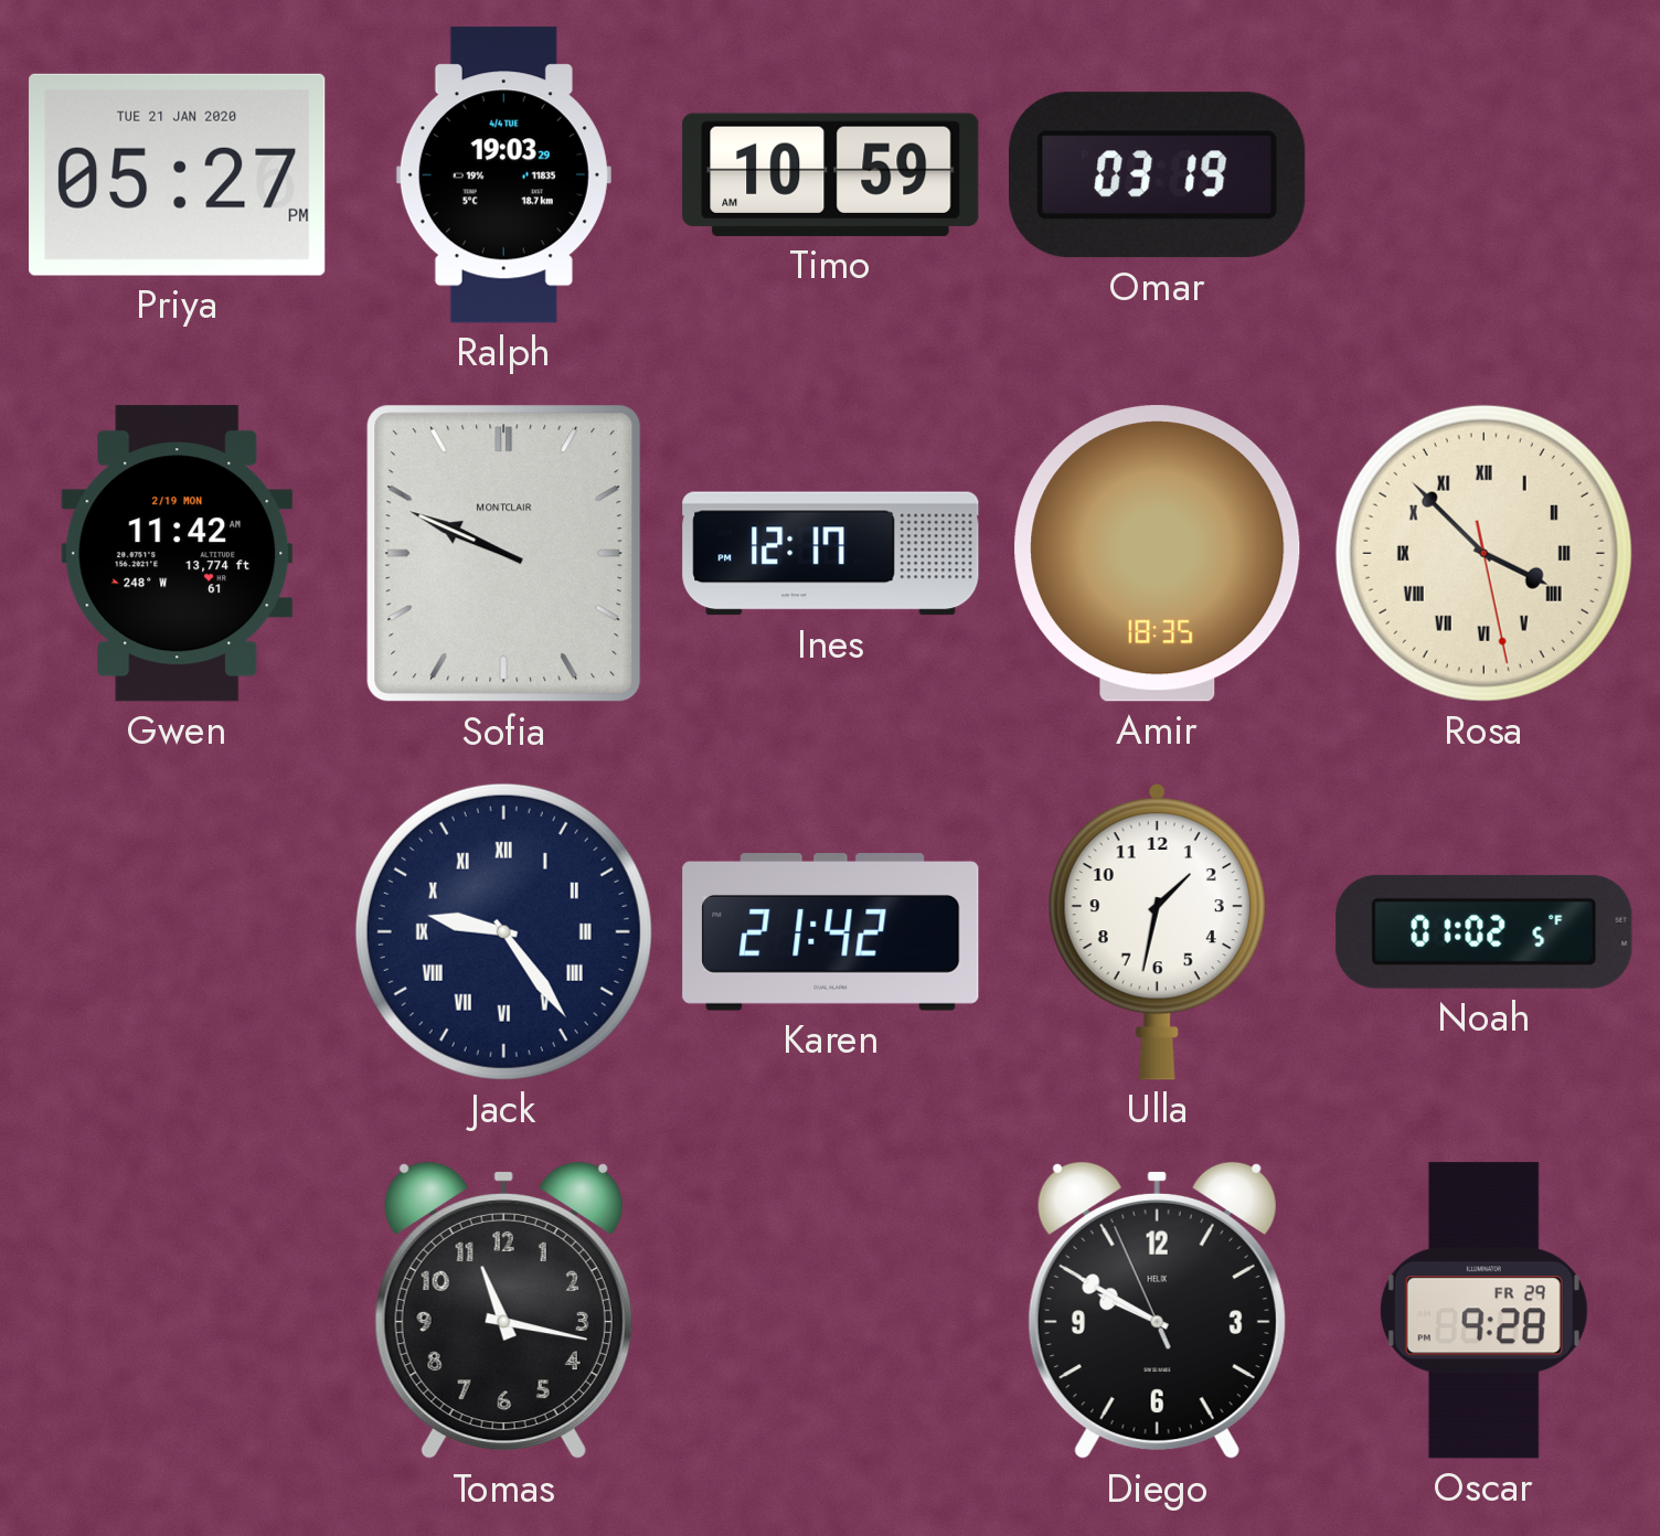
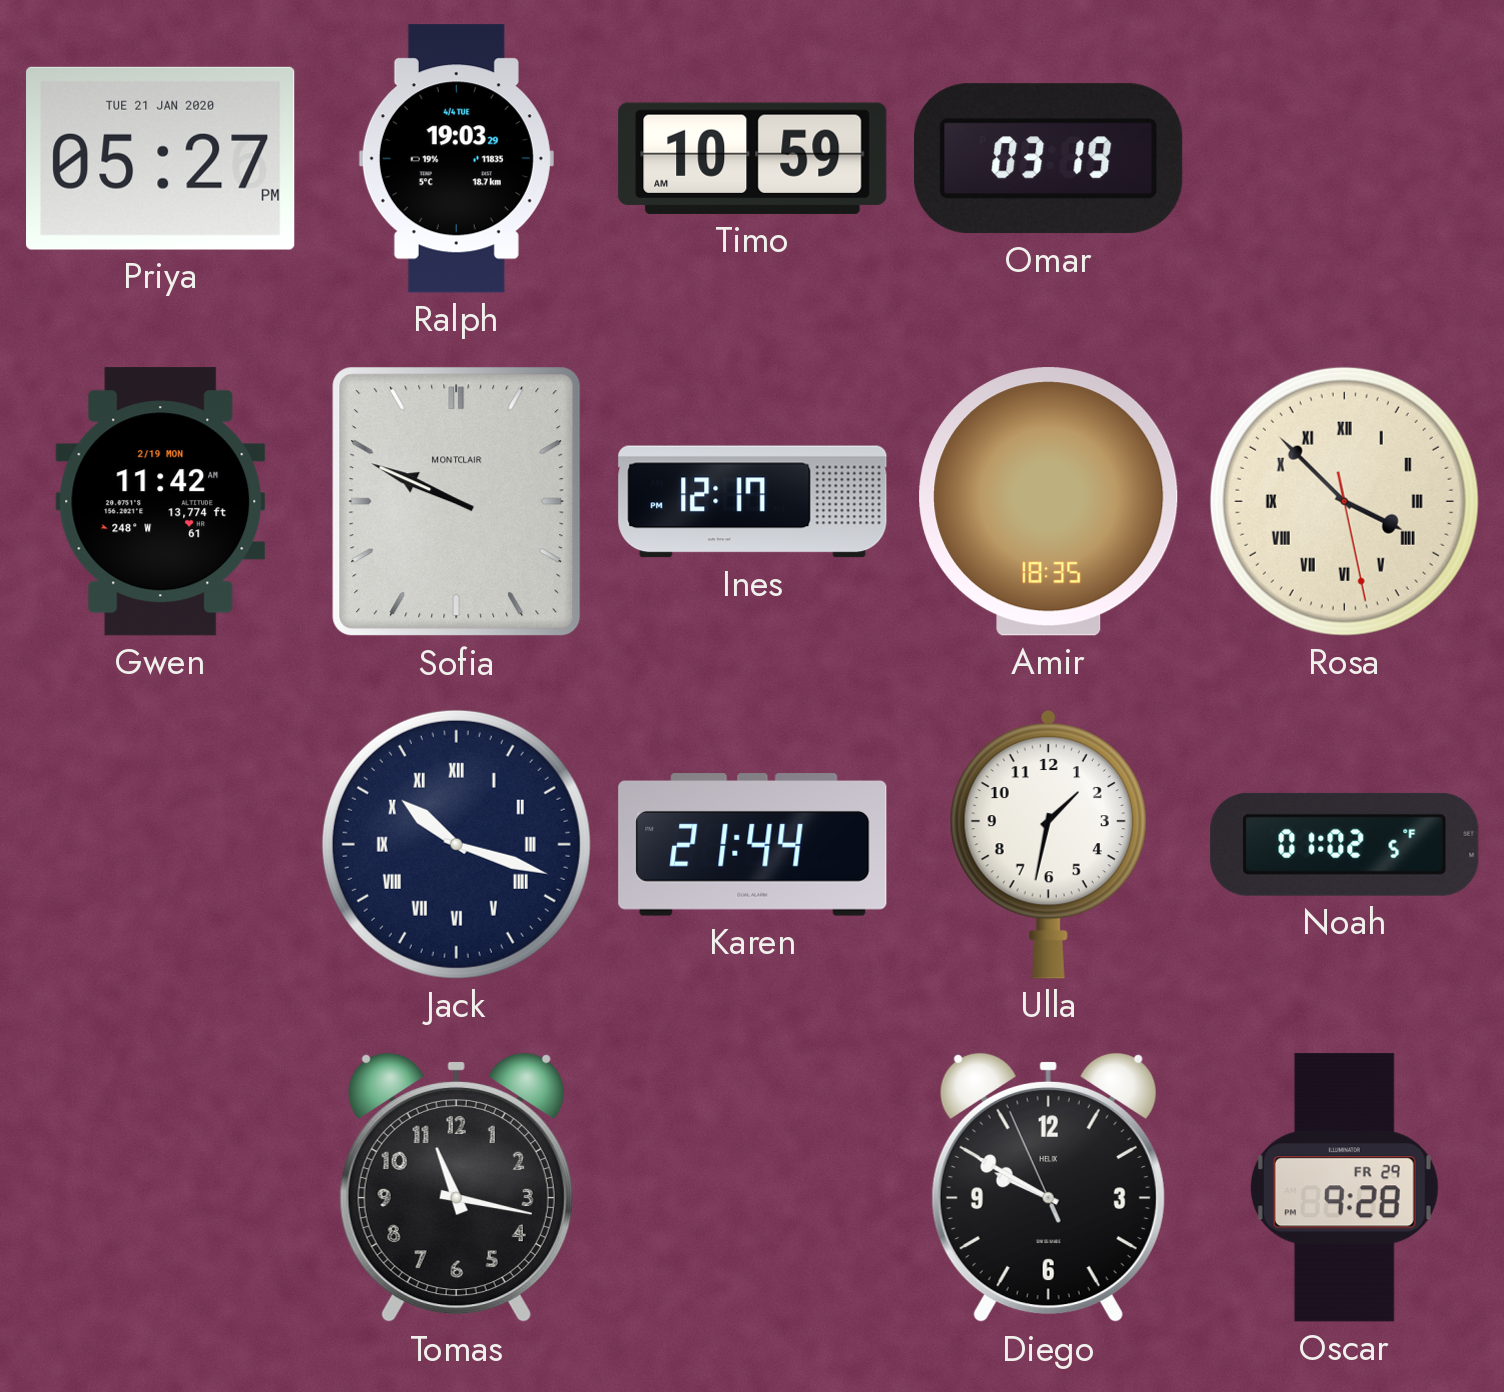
Jack: 9:24 -> 10:18
Karen: 21:42 -> 21:44
